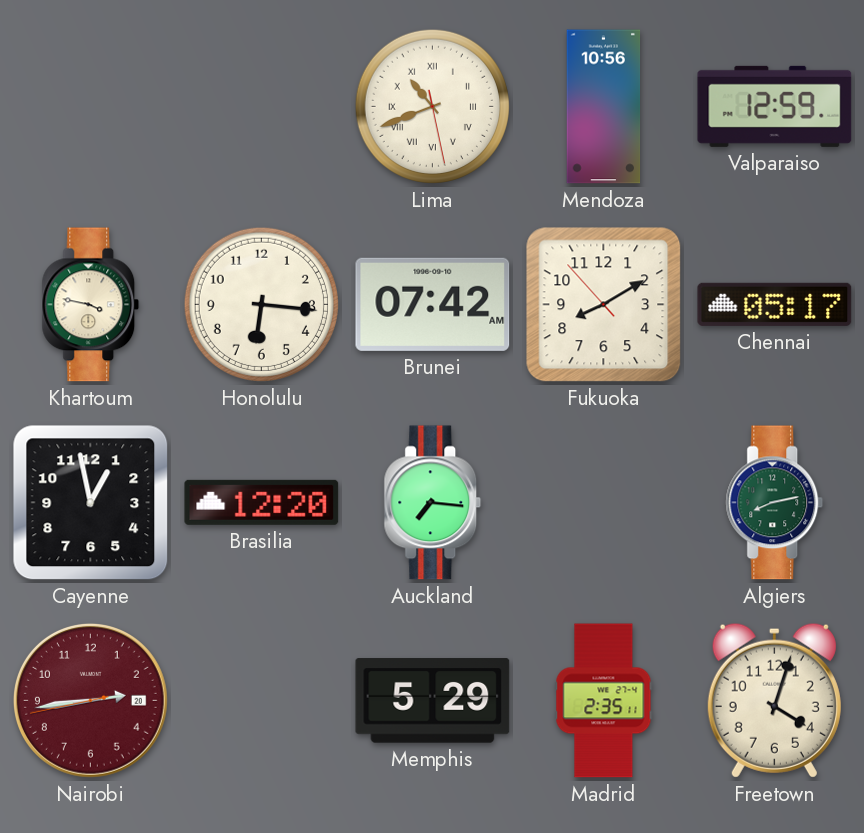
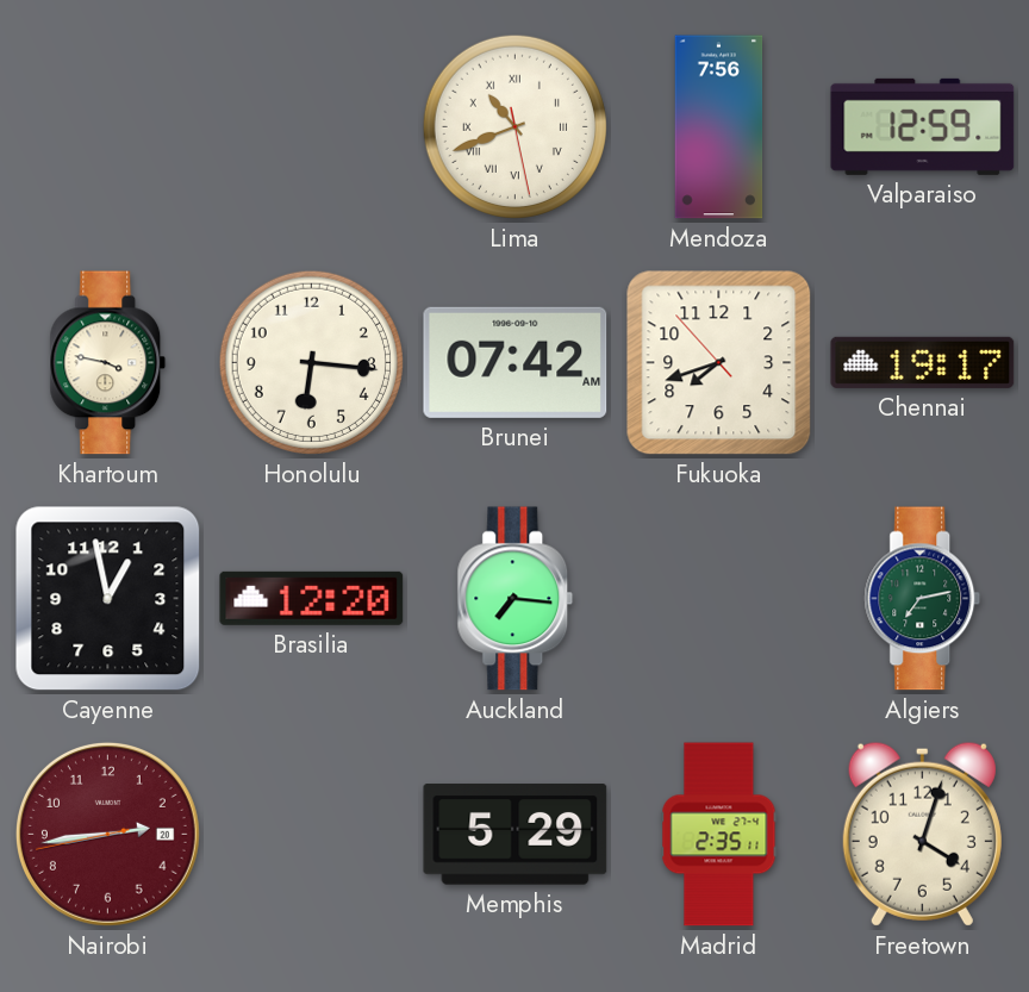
Mendoza: 10:56 -> 7:56
Fukuoka: 8:09 -> 7:41
Chennai: 05:17 -> 19:17
Algiers: 8:13 -> 7:13
